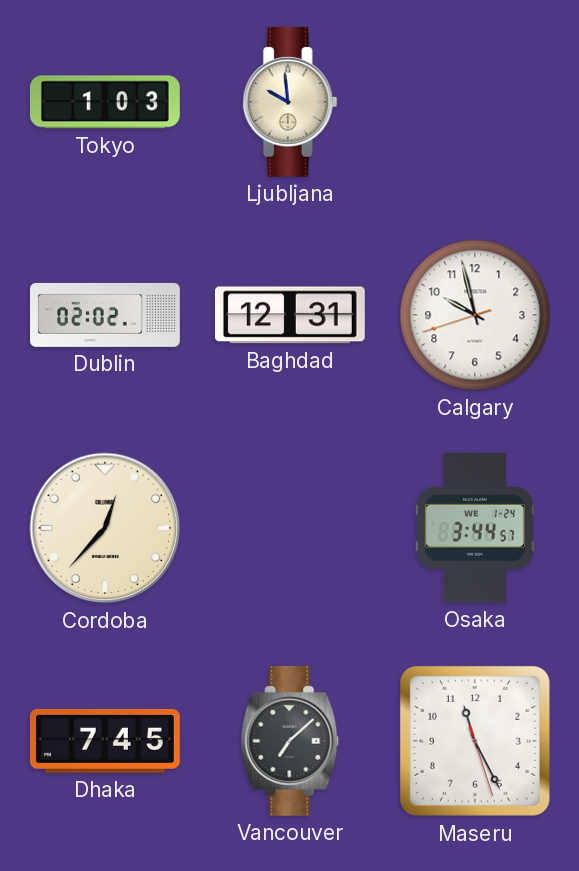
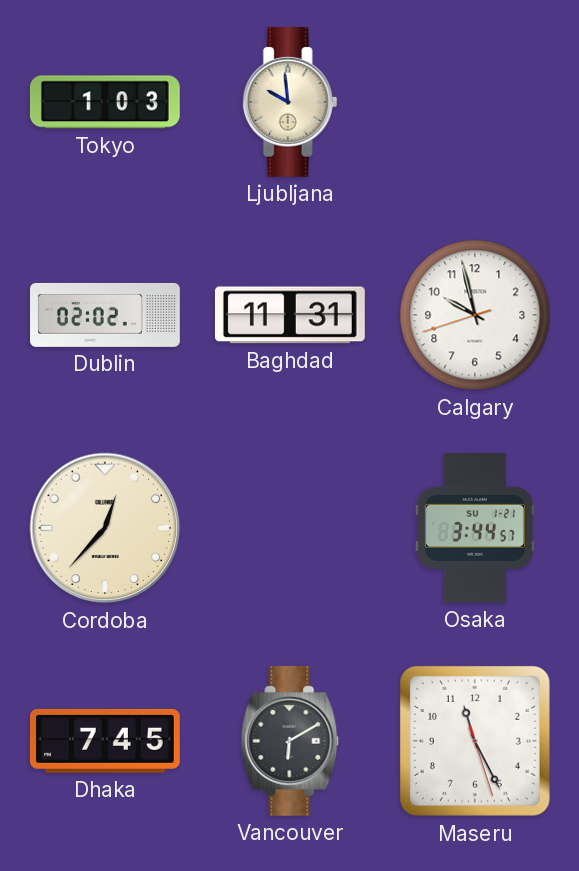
Baghdad: 12:31 -> 11:31
Osaka date: WE 1-24 -> SU 1-21
Vancouver: 7:08 -> 6:10
